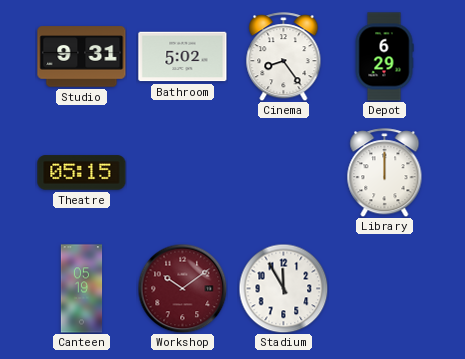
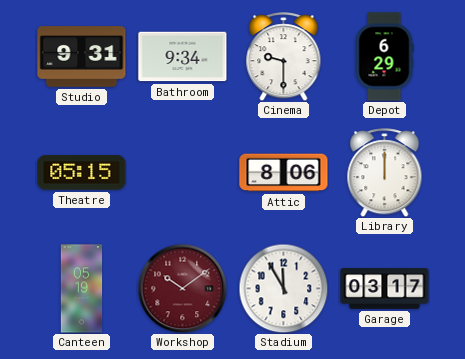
Bathroom: 5:02 -> 9:34
Cinema: 8:24 -> 9:30
Attic: none -> 8:06
Garage: none -> 03:17
